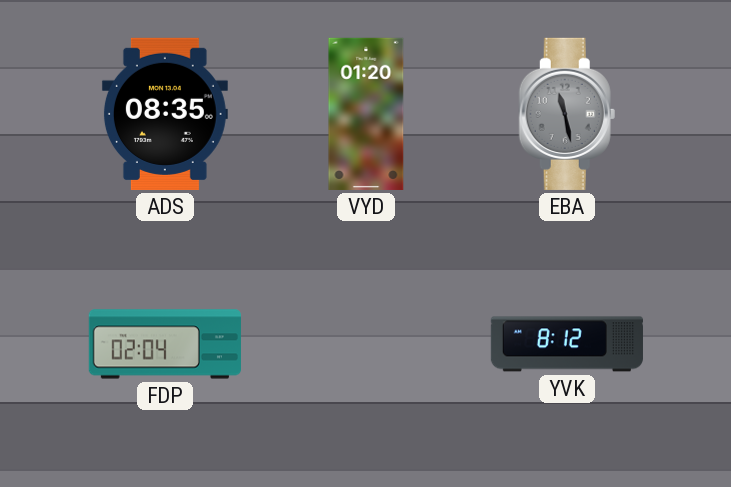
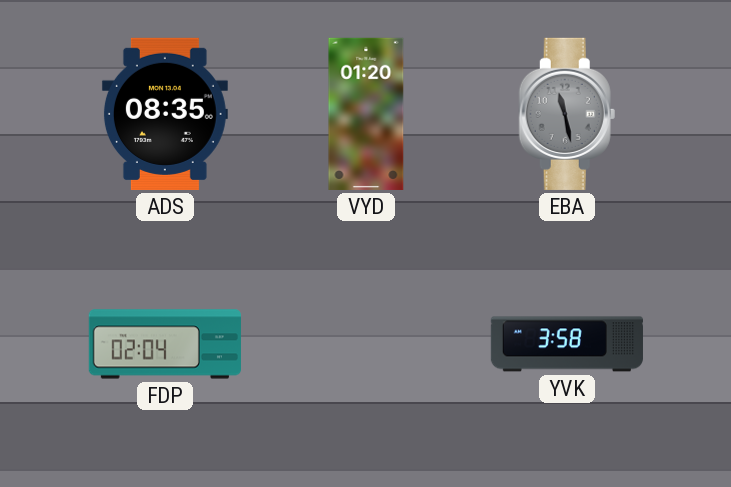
YVK: 8:12 -> 3:58
